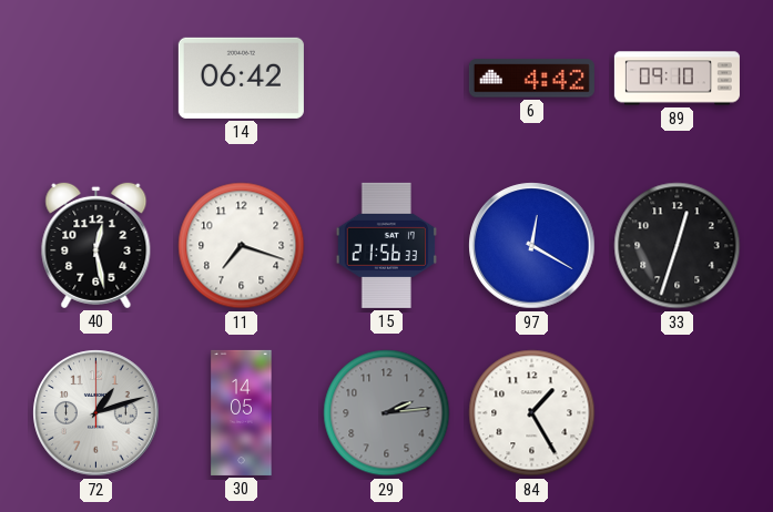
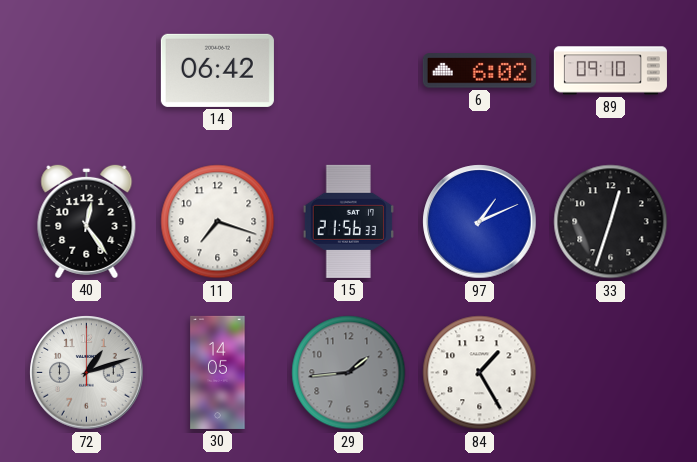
6: 4:42 -> 6:02
40: 12:28 -> 12:24
97: 12:20 -> 1:11
29: 2:14 -> 1:44
